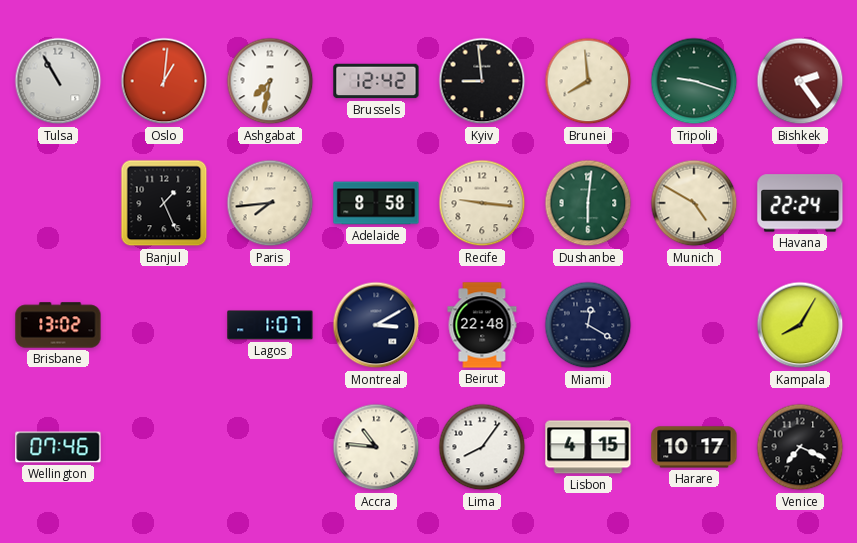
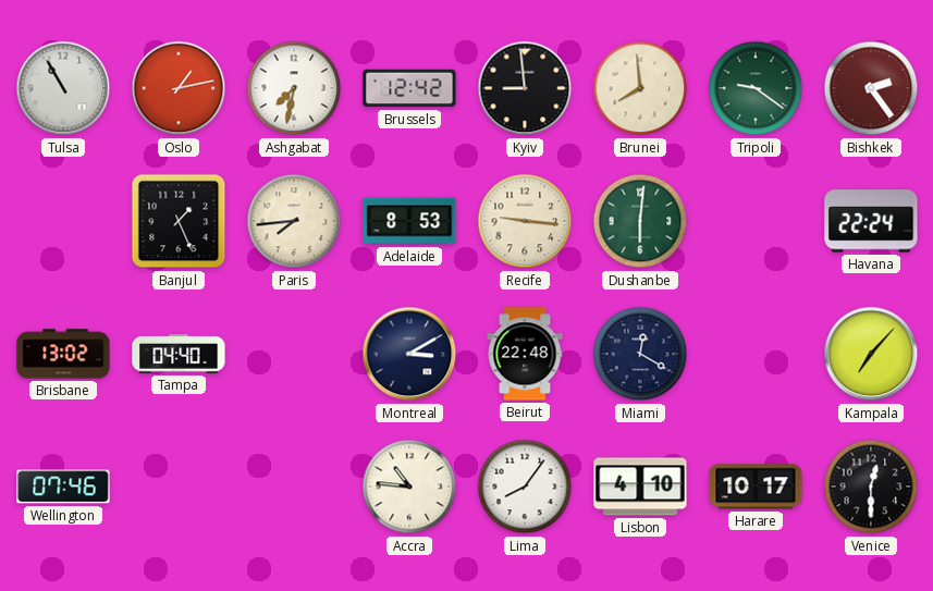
Oslo: 1:01 -> 1:13
Tripoli: 9:18 -> 9:21
Adelaide: 8:58 -> 8:53
Munich: 4:50 -> none
Tampa: none -> 04:40
Lagos: 1:07 -> none
Kampala: 8:05 -> 7:07
Lisbon: 4:15 -> 4:10
Venice: 7:19 -> 12:30
